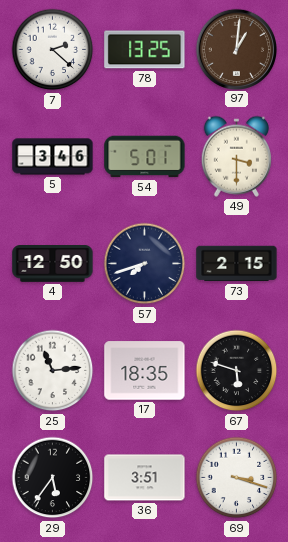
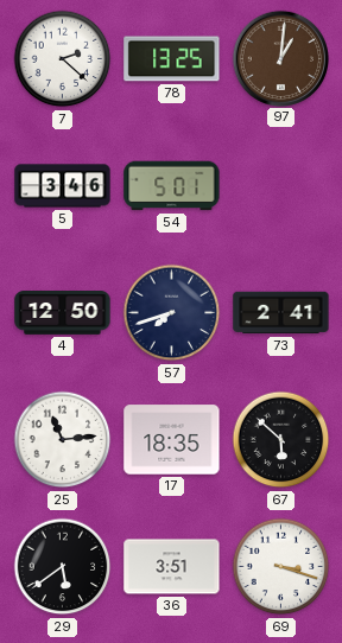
49: 3:30 -> none
73: 2:15 -> 2:41
67: 5:48 -> 5:52
29: 5:36 -> 5:39
